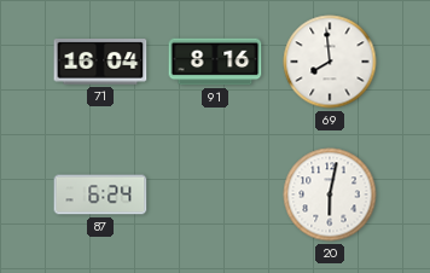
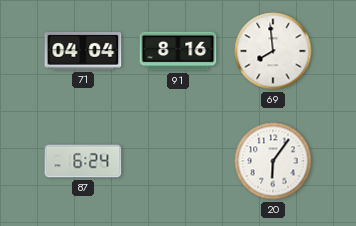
71: 16:04 -> 04:04
20: 6:02 -> 6:06
